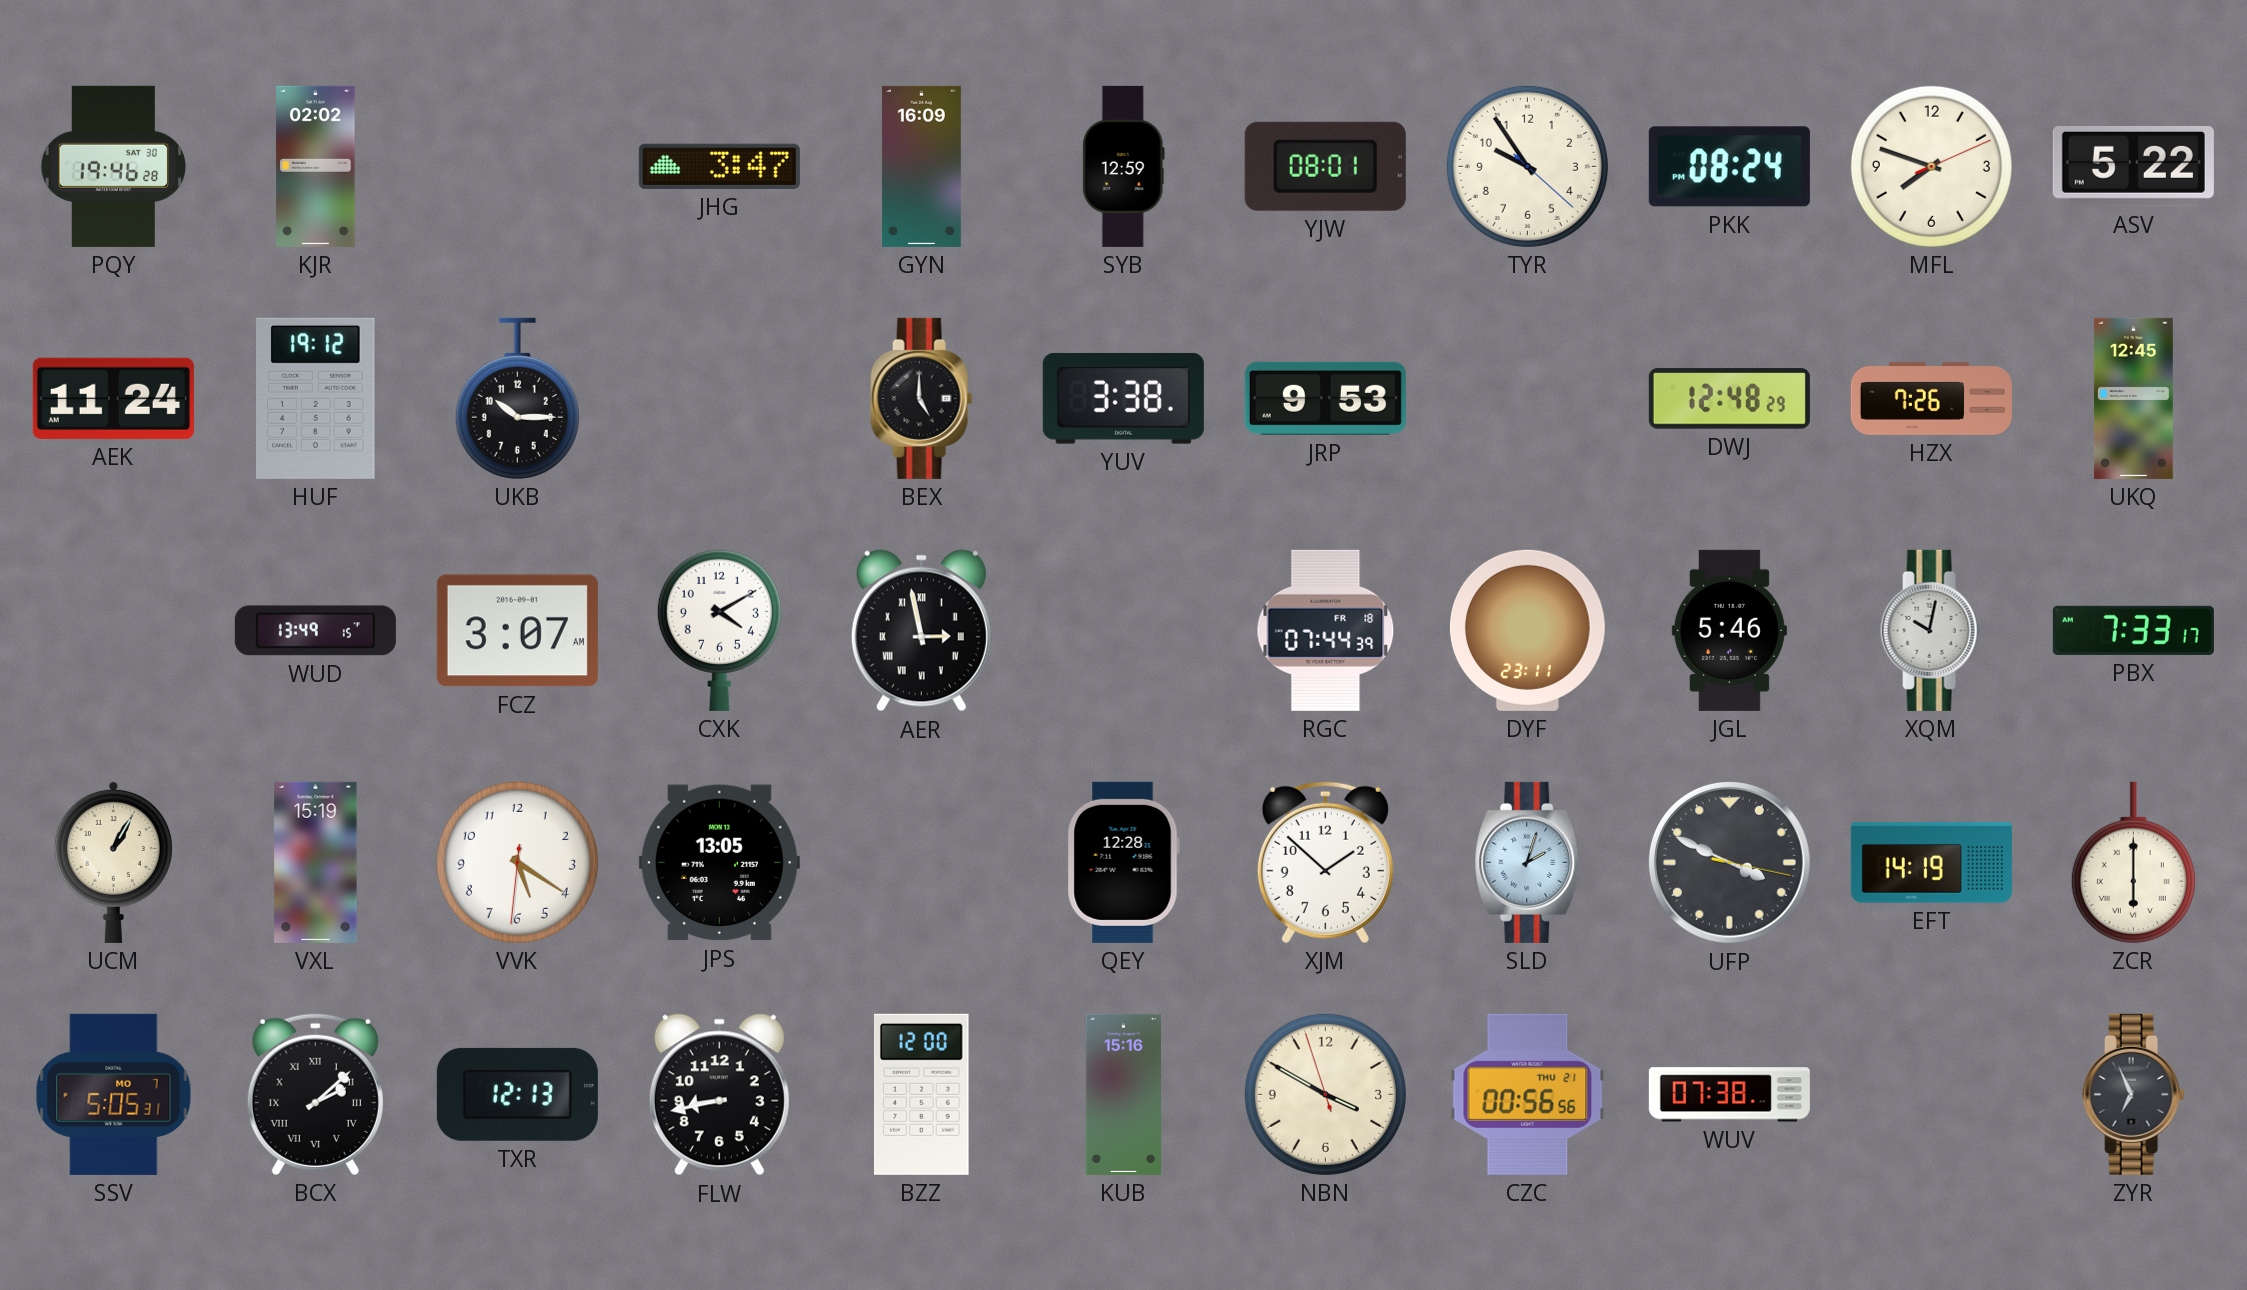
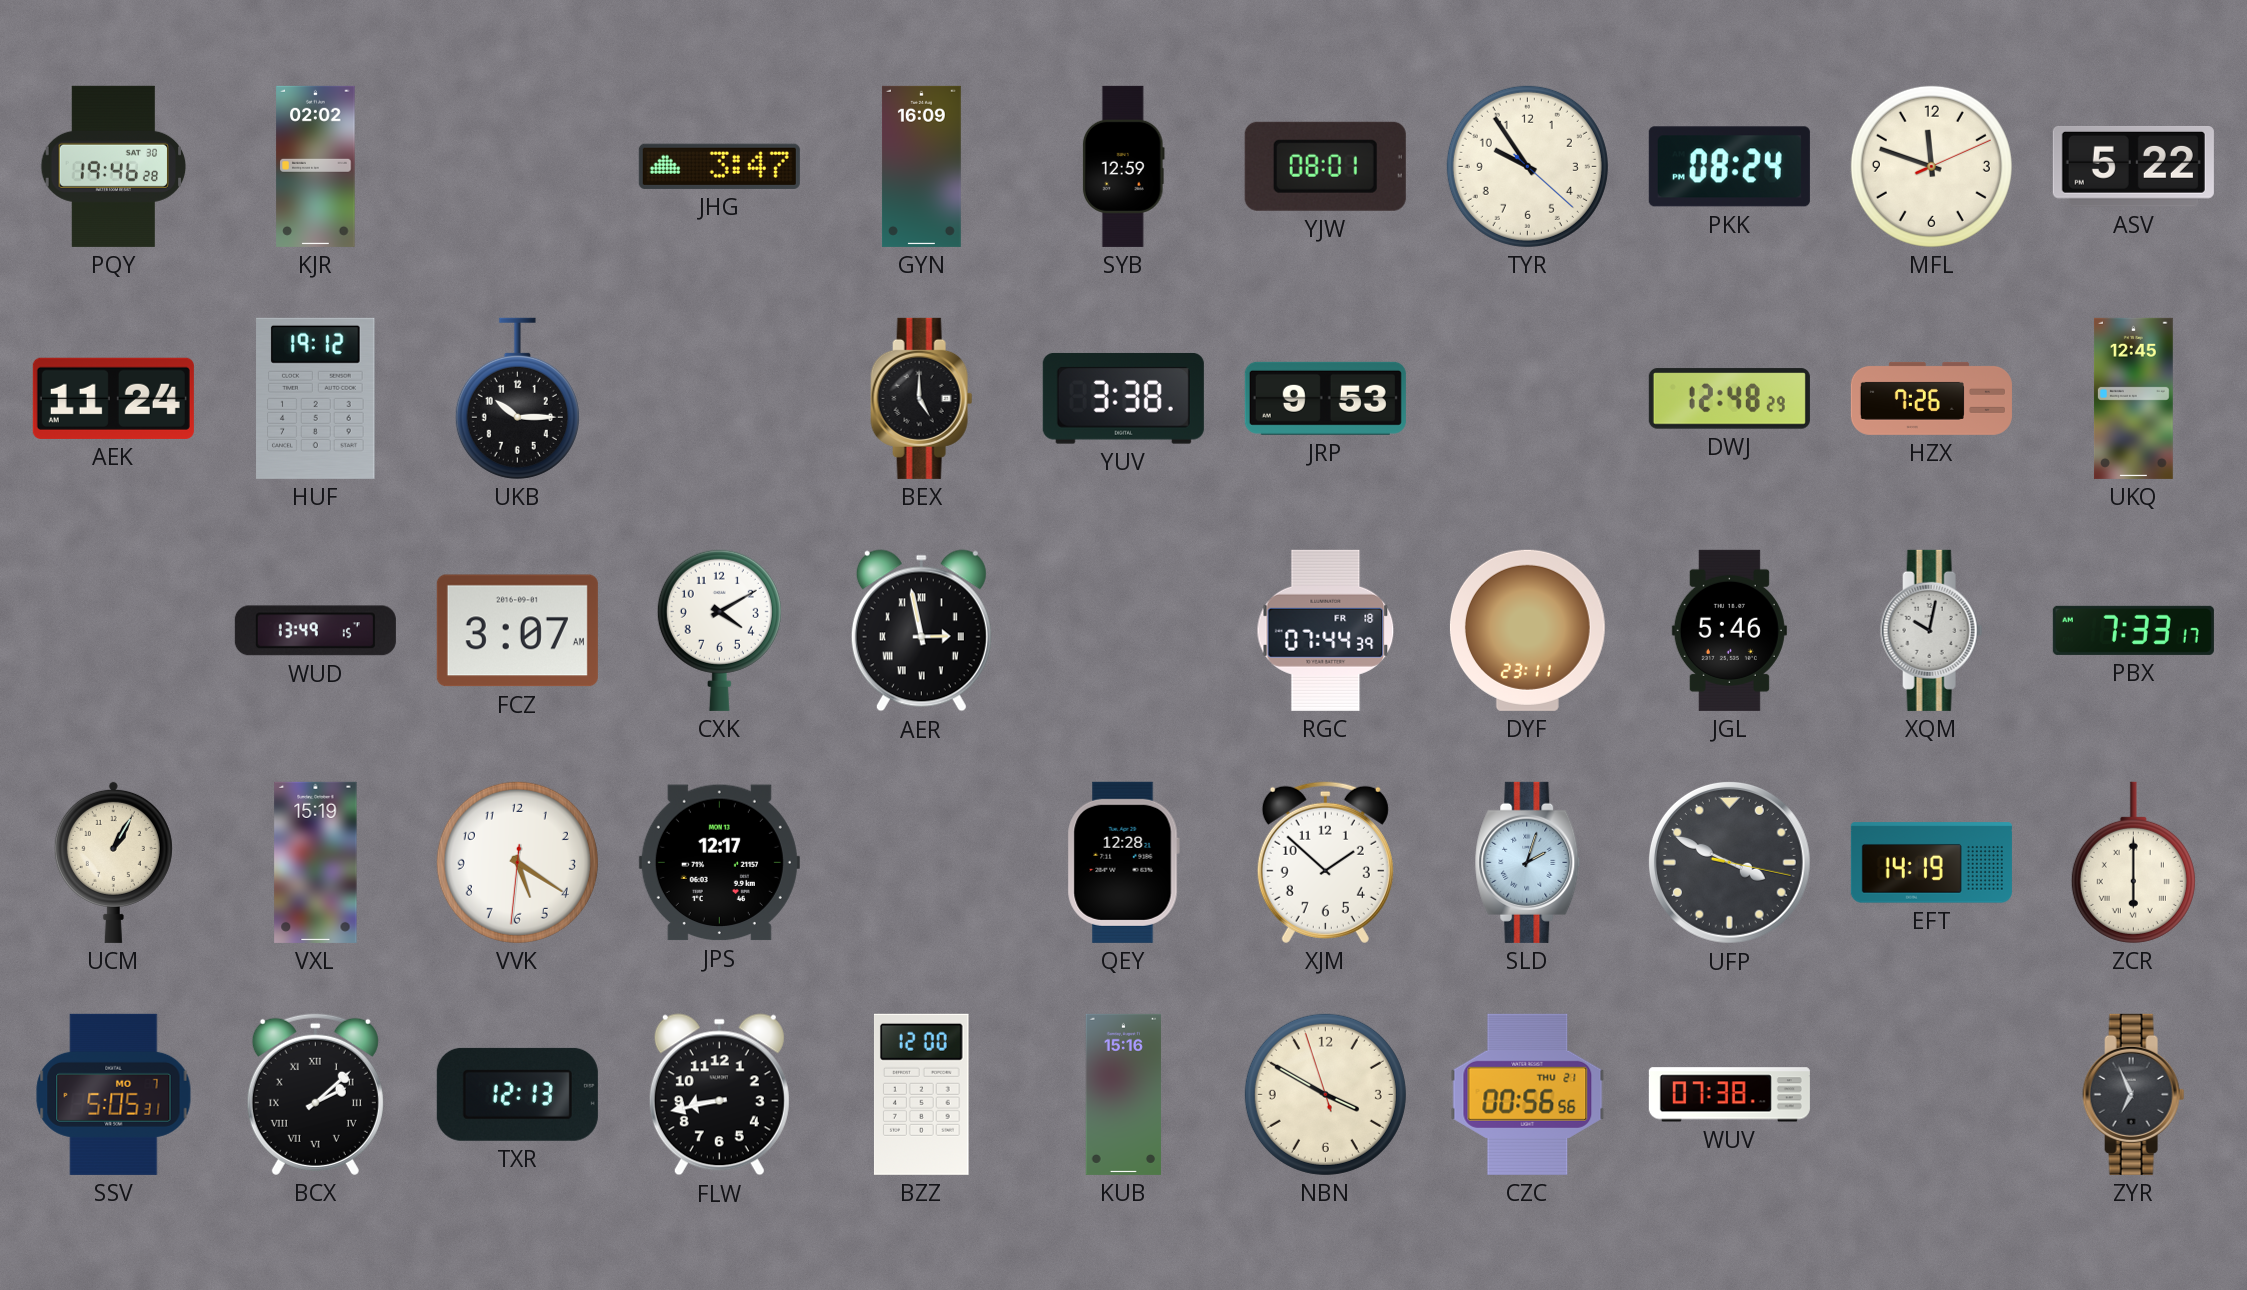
MFL: 7:48 -> 11:48
JPS: 13:05 -> 12:17
